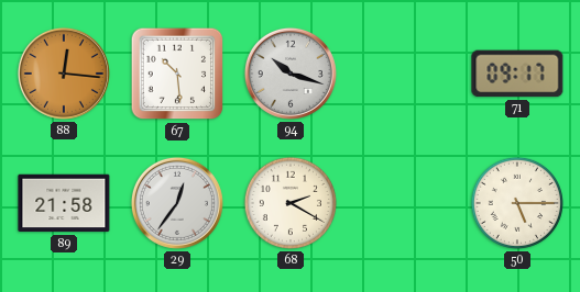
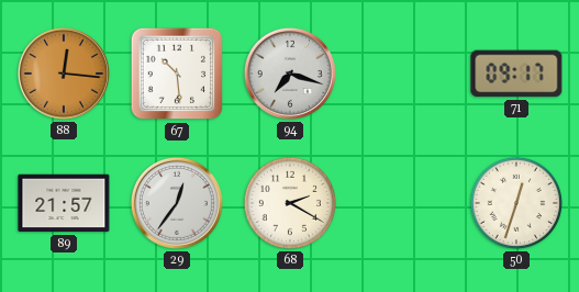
94: 10:18 -> 7:18
89: 21:58 -> 21:57
50: 5:15 -> 12:33
